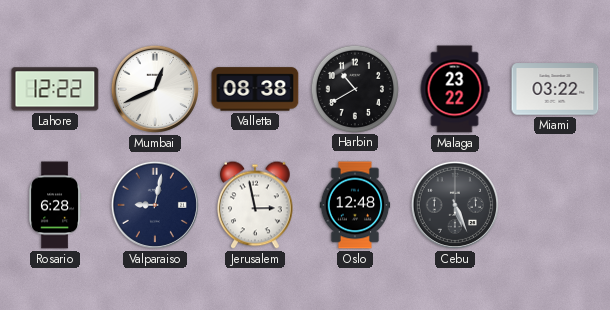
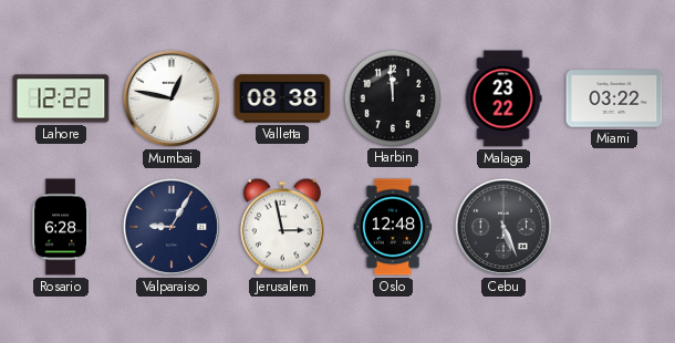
Mumbai: 12:41 -> 12:47
Harbin: 10:40 -> 11:59
Valparaiso: 9:02 -> 9:05
